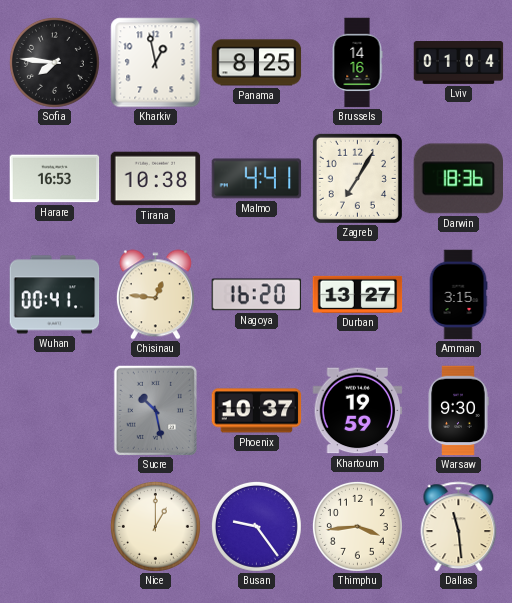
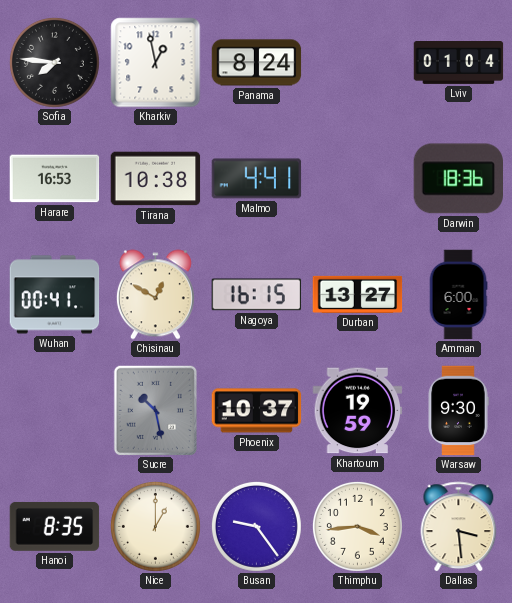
Panama: 8:25 -> 8:24
Brussels: 14:16 -> none
Zagreb: 7:05 -> none
Chisinau: 12:46 -> 12:50
Nagoya: 16:20 -> 16:15
Amman: 3:15 -> 6:00
Hanoi: none -> 8:35
Dallas: 11:29 -> 3:29
